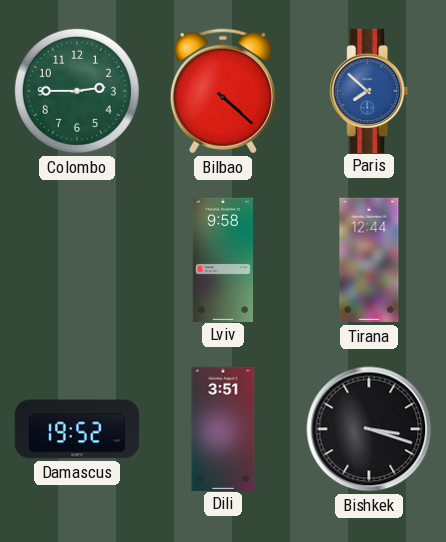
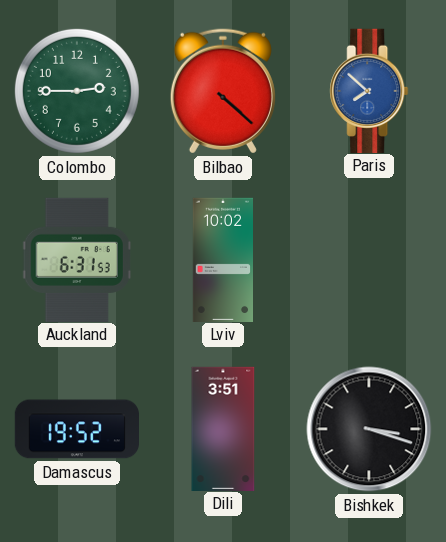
Auckland: none -> 6:31
Lviv: 9:58 -> 10:02
Tirana: 12:44 -> none
